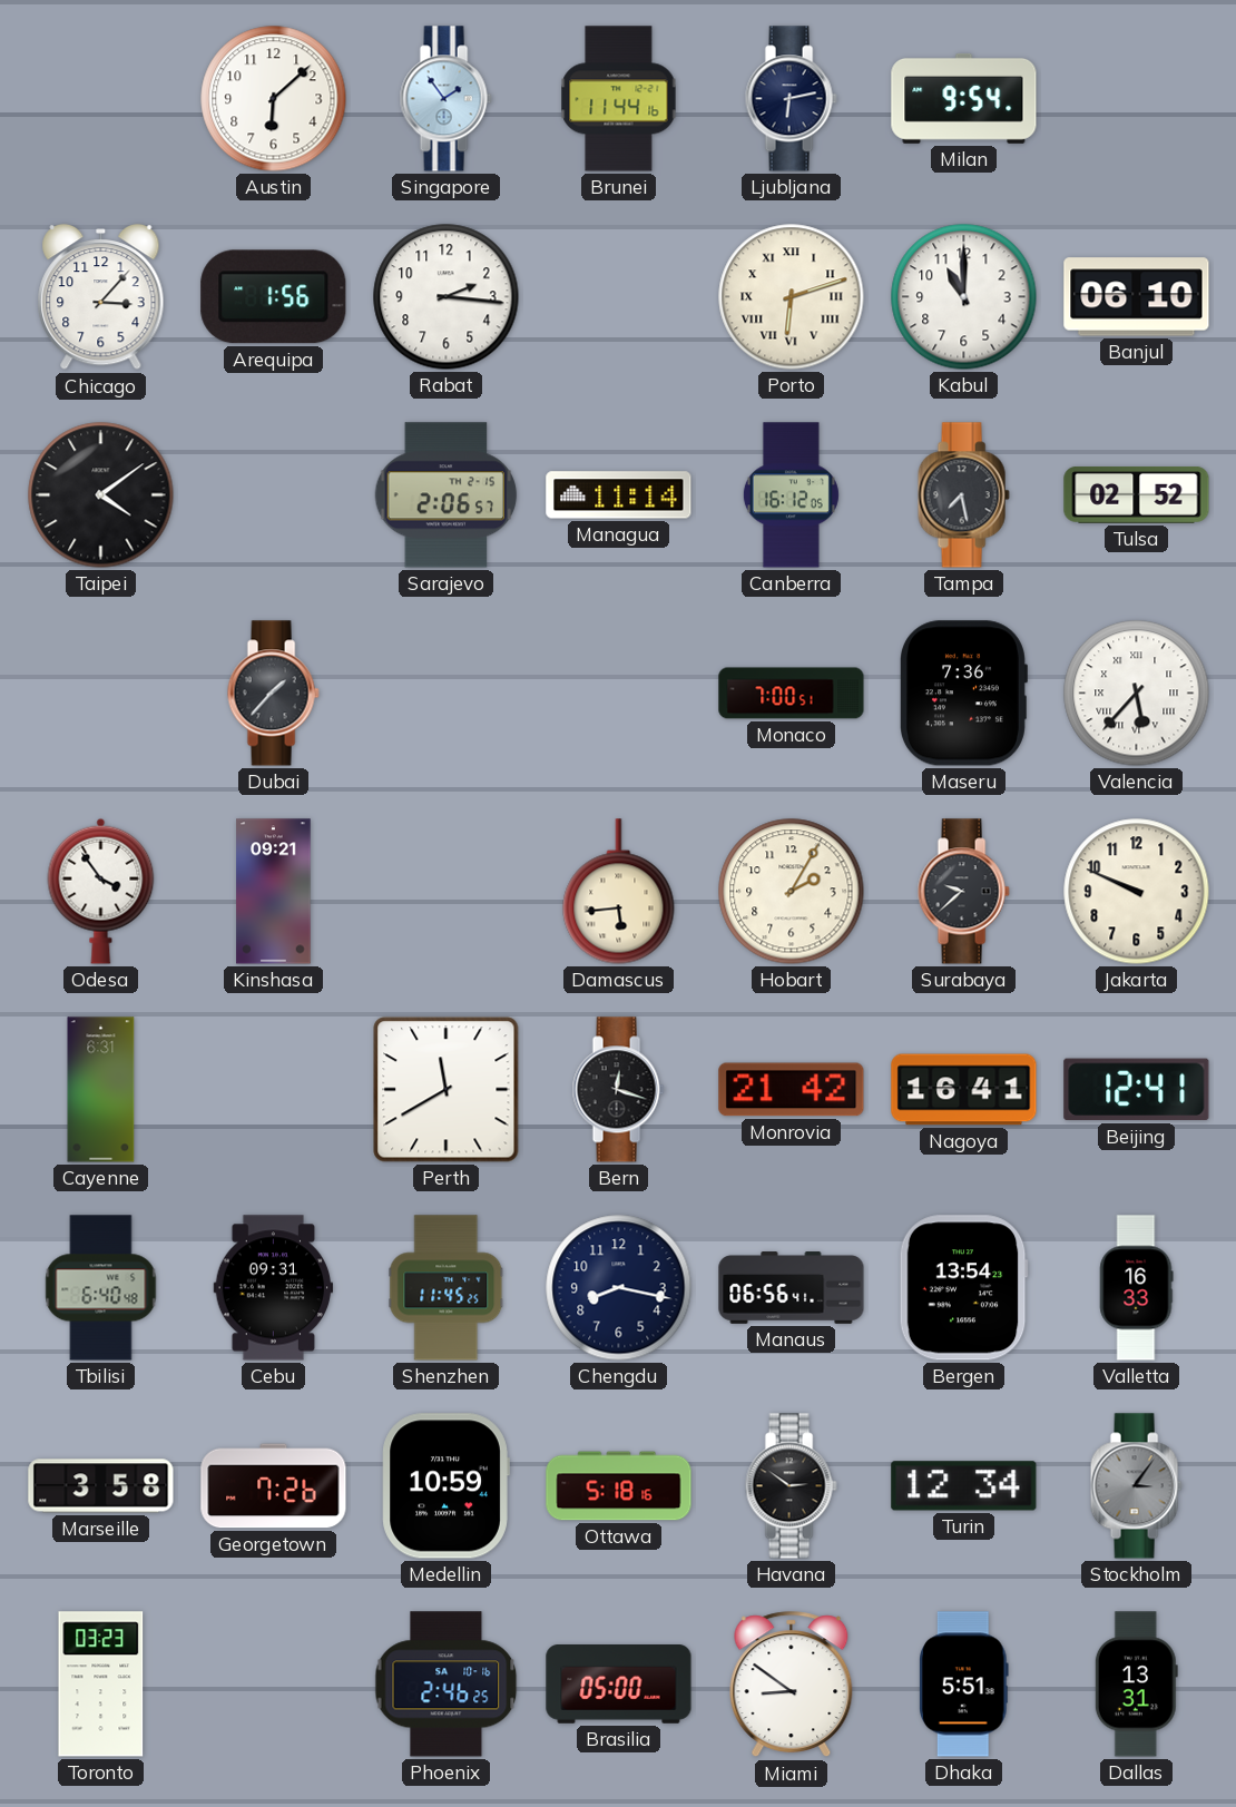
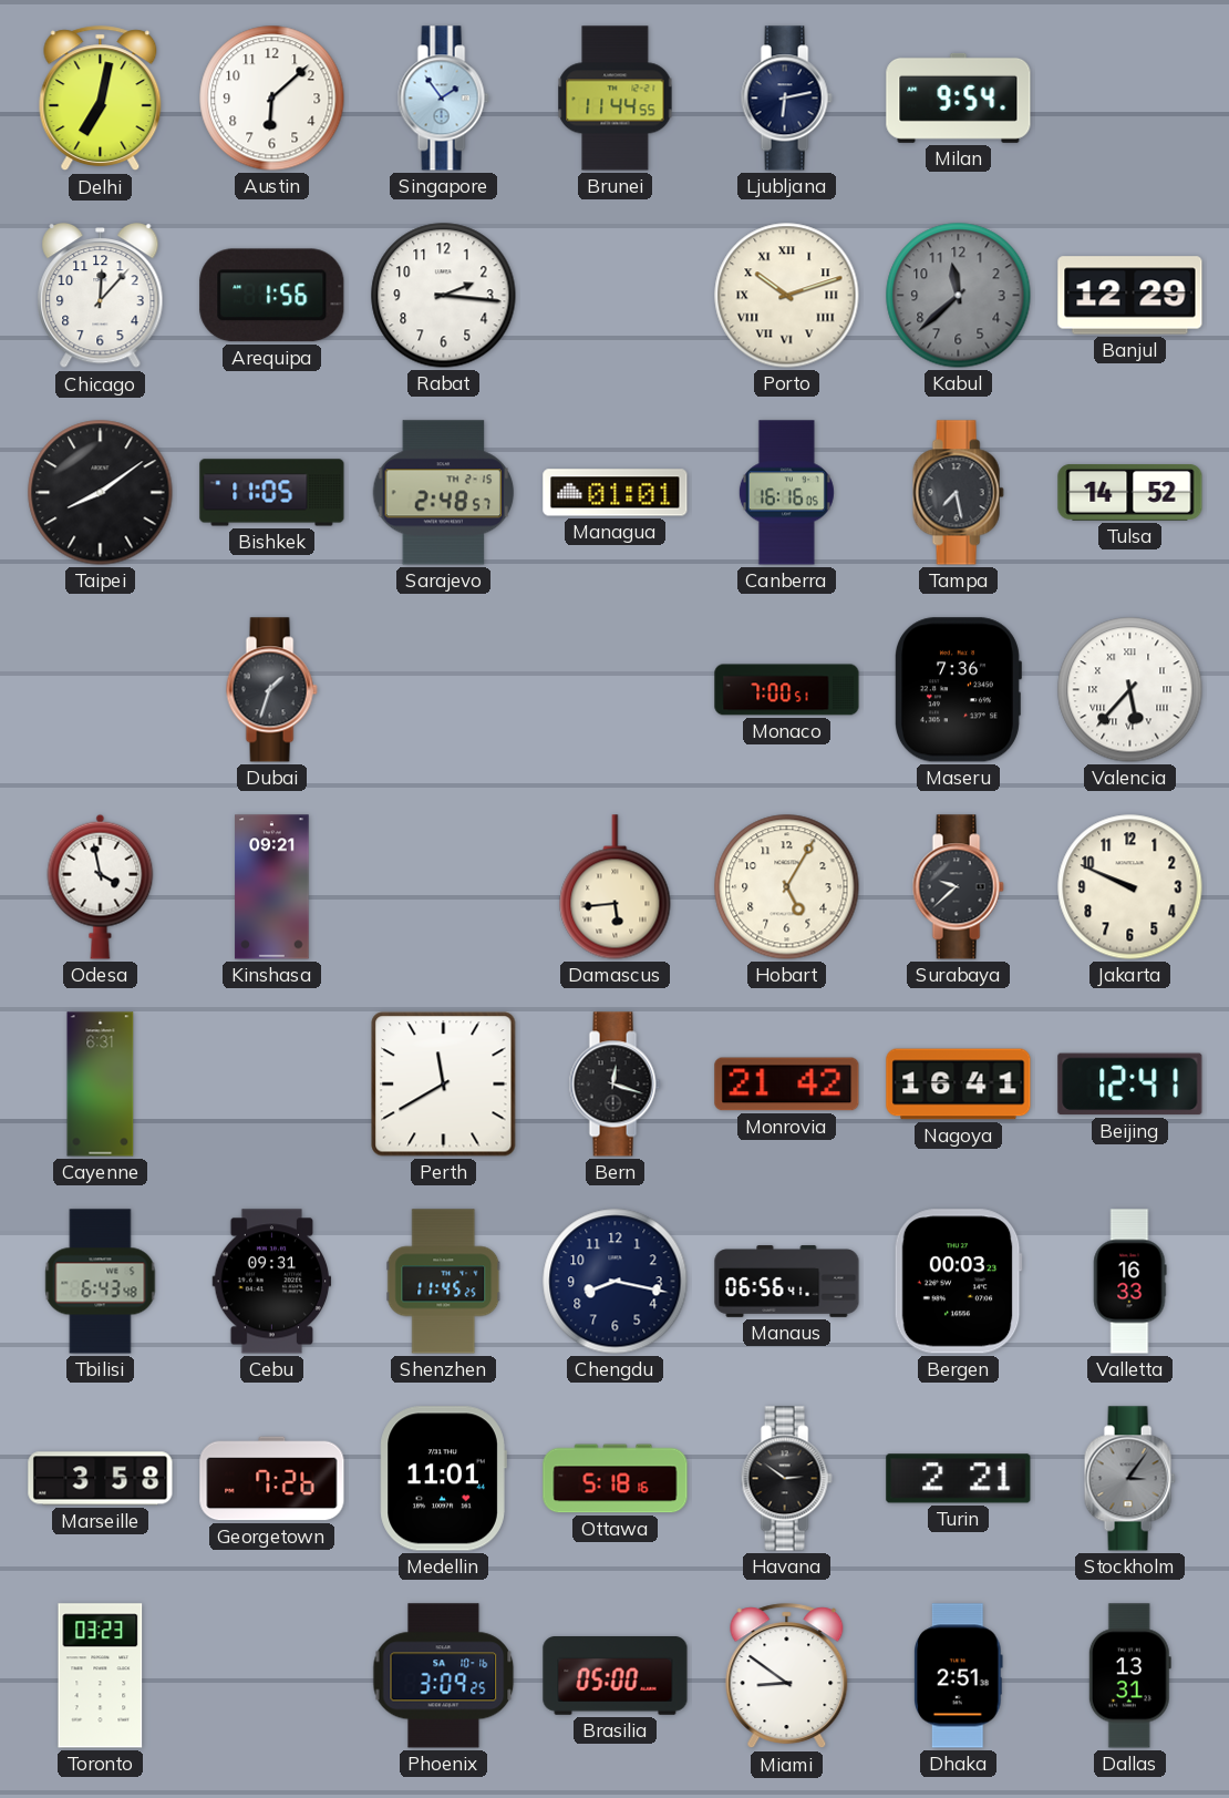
Delhi: none -> 7:02
Brunei: 11:44:16 -> 11:44:55
Chicago: 3:07 -> 12:07
Porto: 6:12 -> 10:12
Kabul: 11:00 -> 11:38
Kabul dial: white -> grey
Banjul: 06:10 -> 12:29
Taipei: 4:09 -> 8:09
Bishkek: none -> 11:05
Sarajevo: 2:06 -> 2:48
Managua: 11:14 -> 01:01
Canberra: 16:12 -> 16:16
Tulsa: 02:52 -> 14:52
Dubai: 1:37 -> 1:33
Odesa: 3:54 -> 3:58
Hobart: 2:05 -> 5:05
Tbilisi: 6:40 -> 6:43
Bergen: 13:54 -> 00:03
Medellin: 10:59 -> 11:01
Turin: 12:34 -> 2:21
Phoenix: 2:46 -> 3:09
Dhaka: 5:51 -> 2:51
